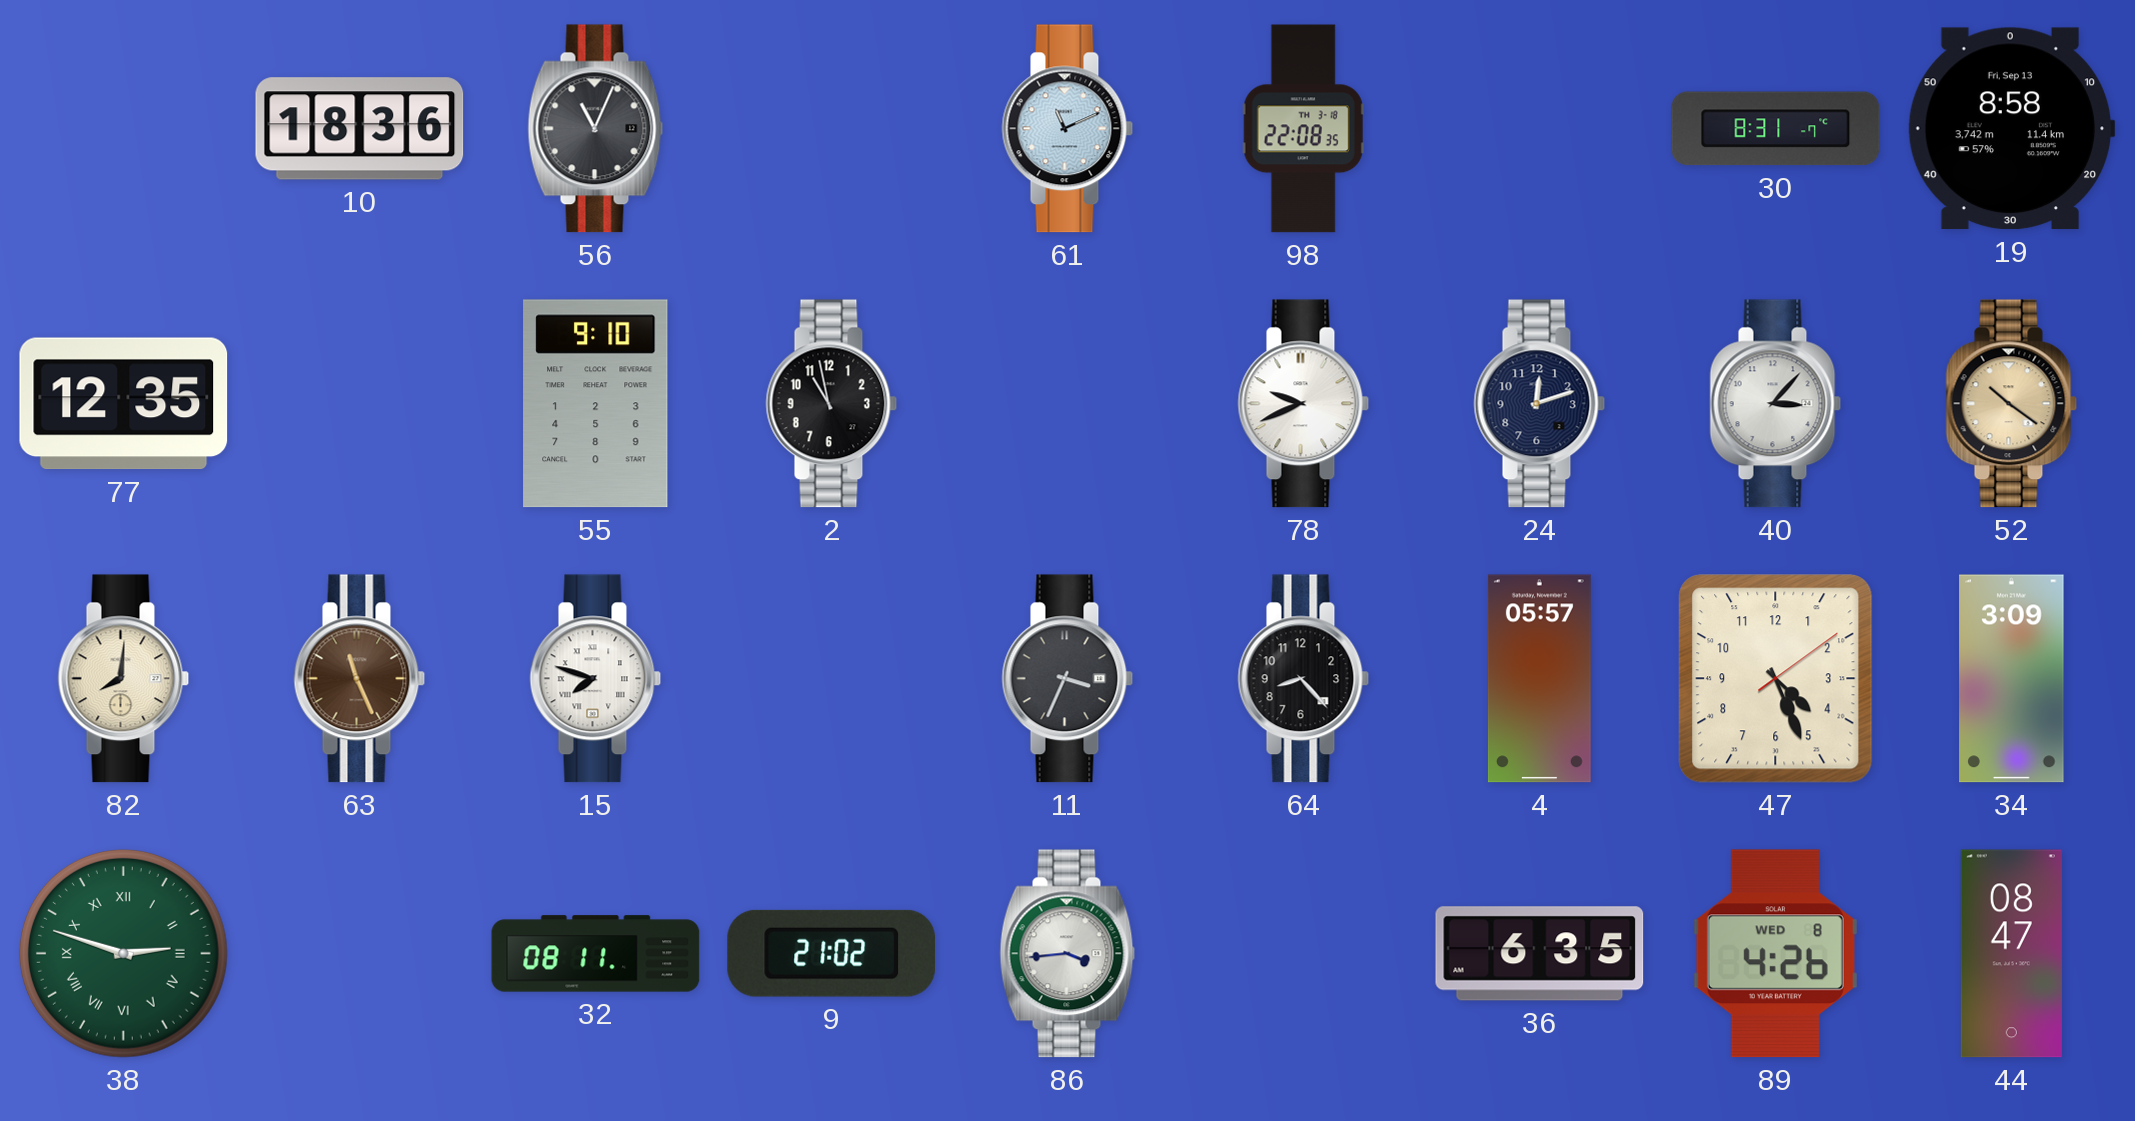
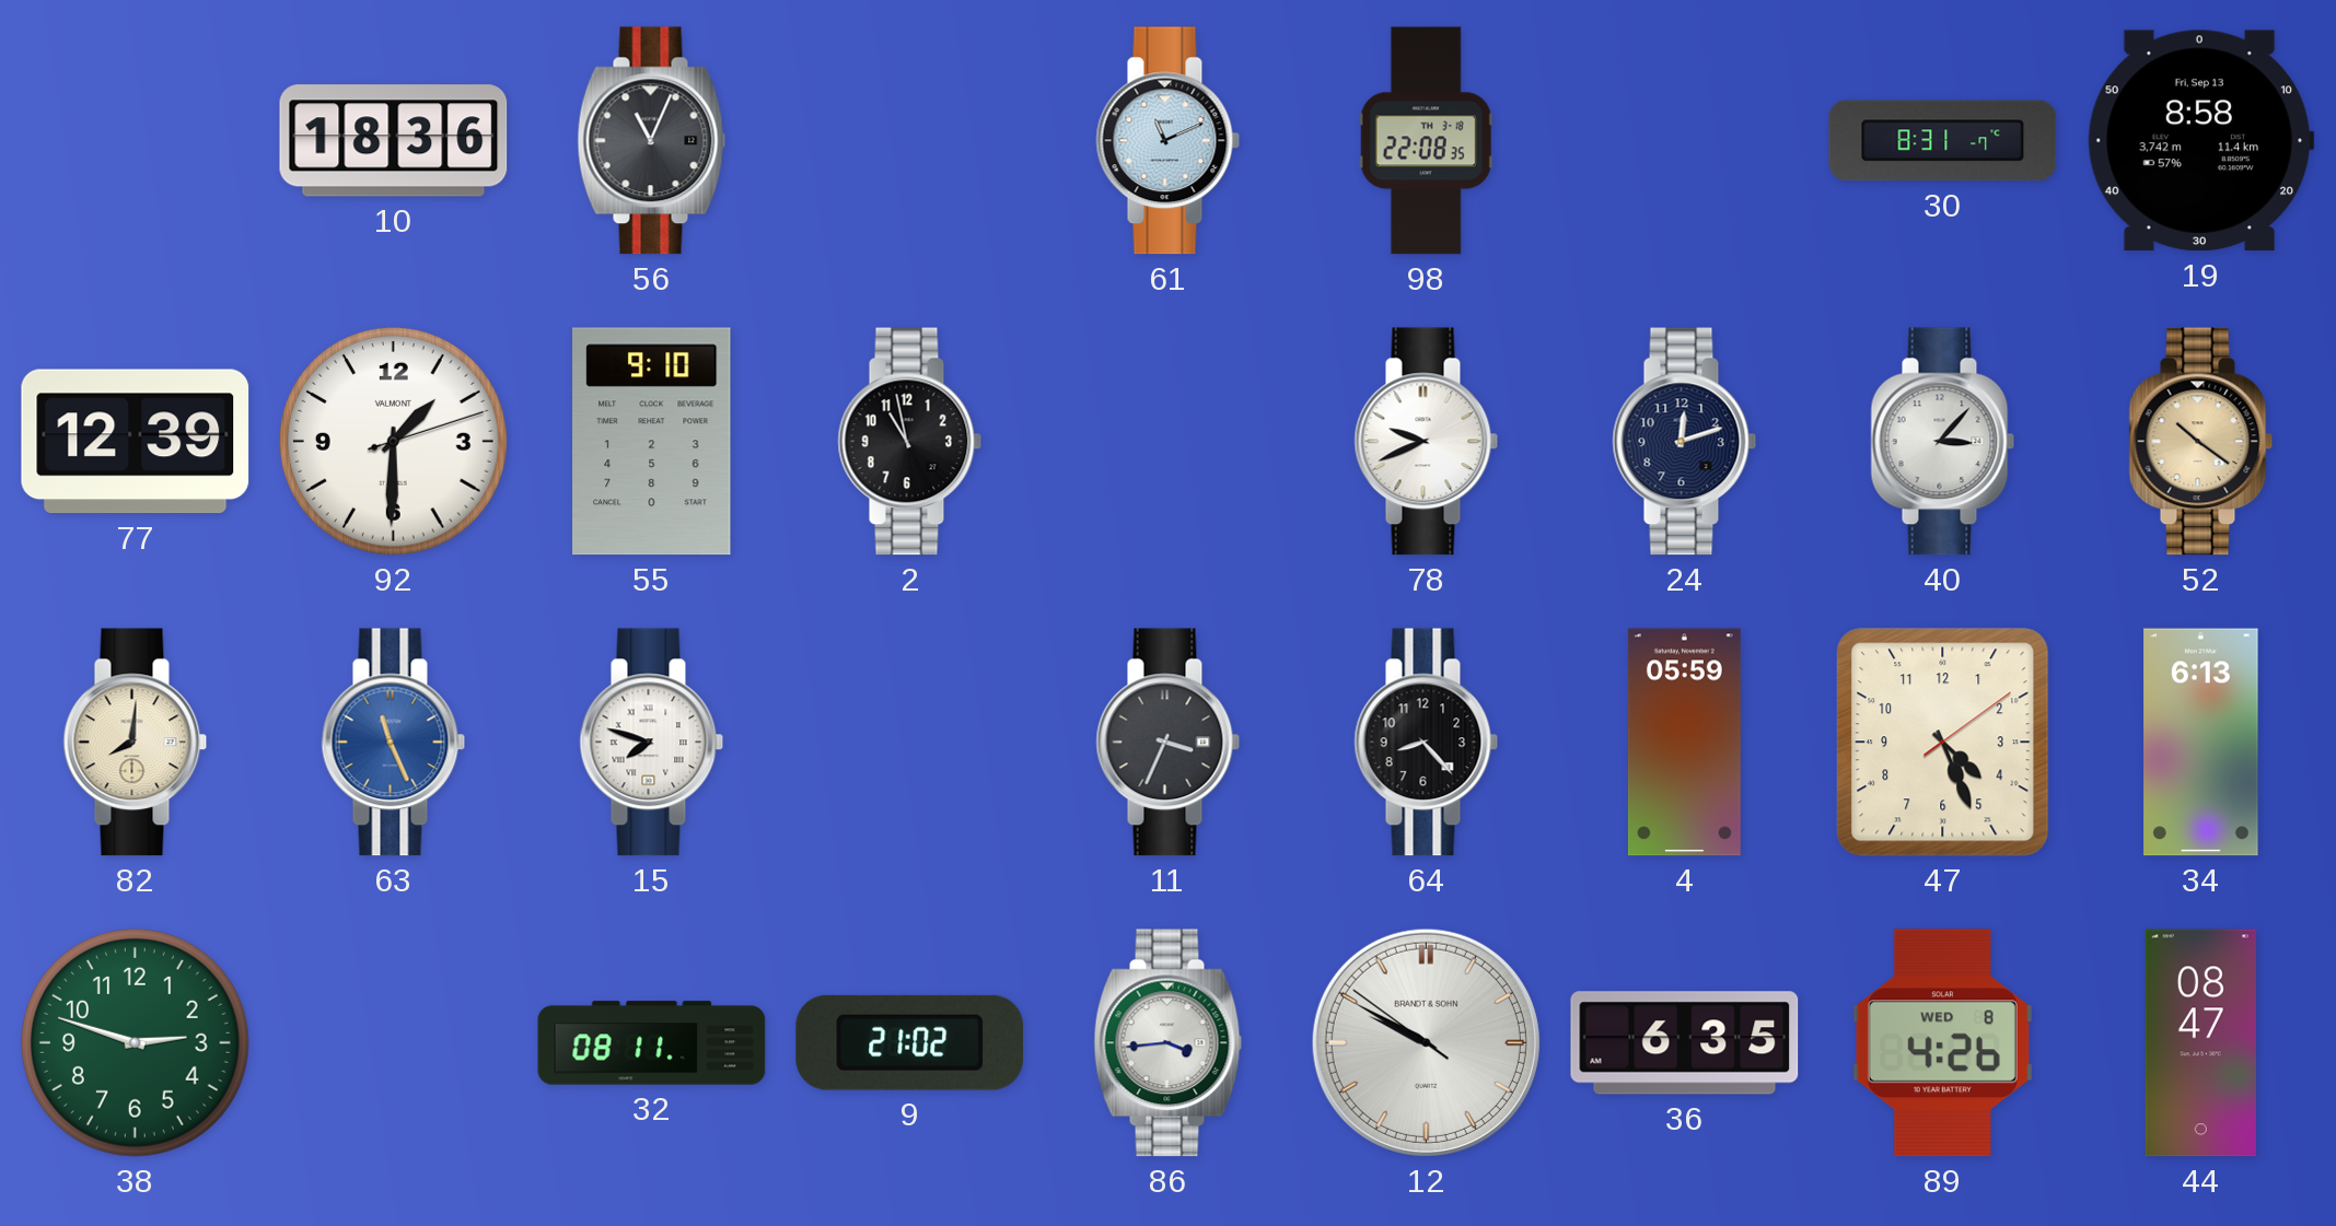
77: 12:35 -> 12:39
92: none -> 1:30
63 dial: brown -> blue
4: 05:57 -> 05:59
34: 3:09 -> 6:13
38 numerals: Roman -> Arabic
12: none -> 9:49
